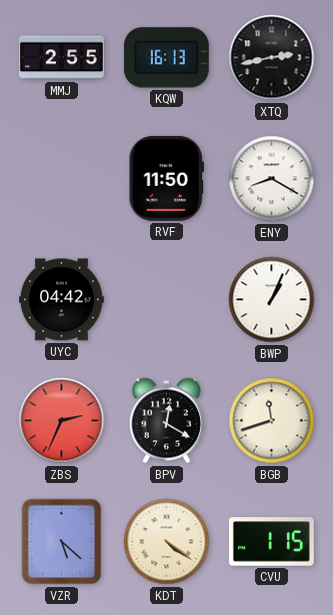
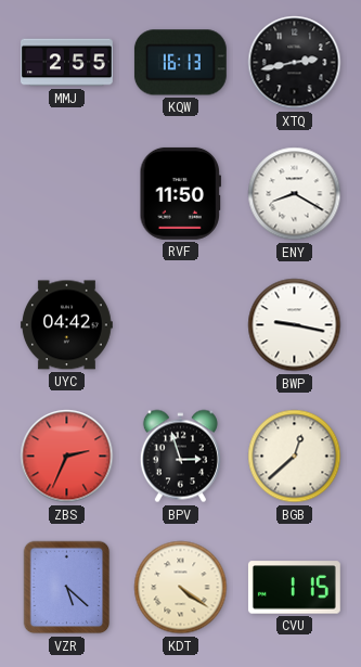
BWP: 1:04 -> 9:17
BPV: 12:20 -> 2:57
BGB: 11:42 -> 12:38
